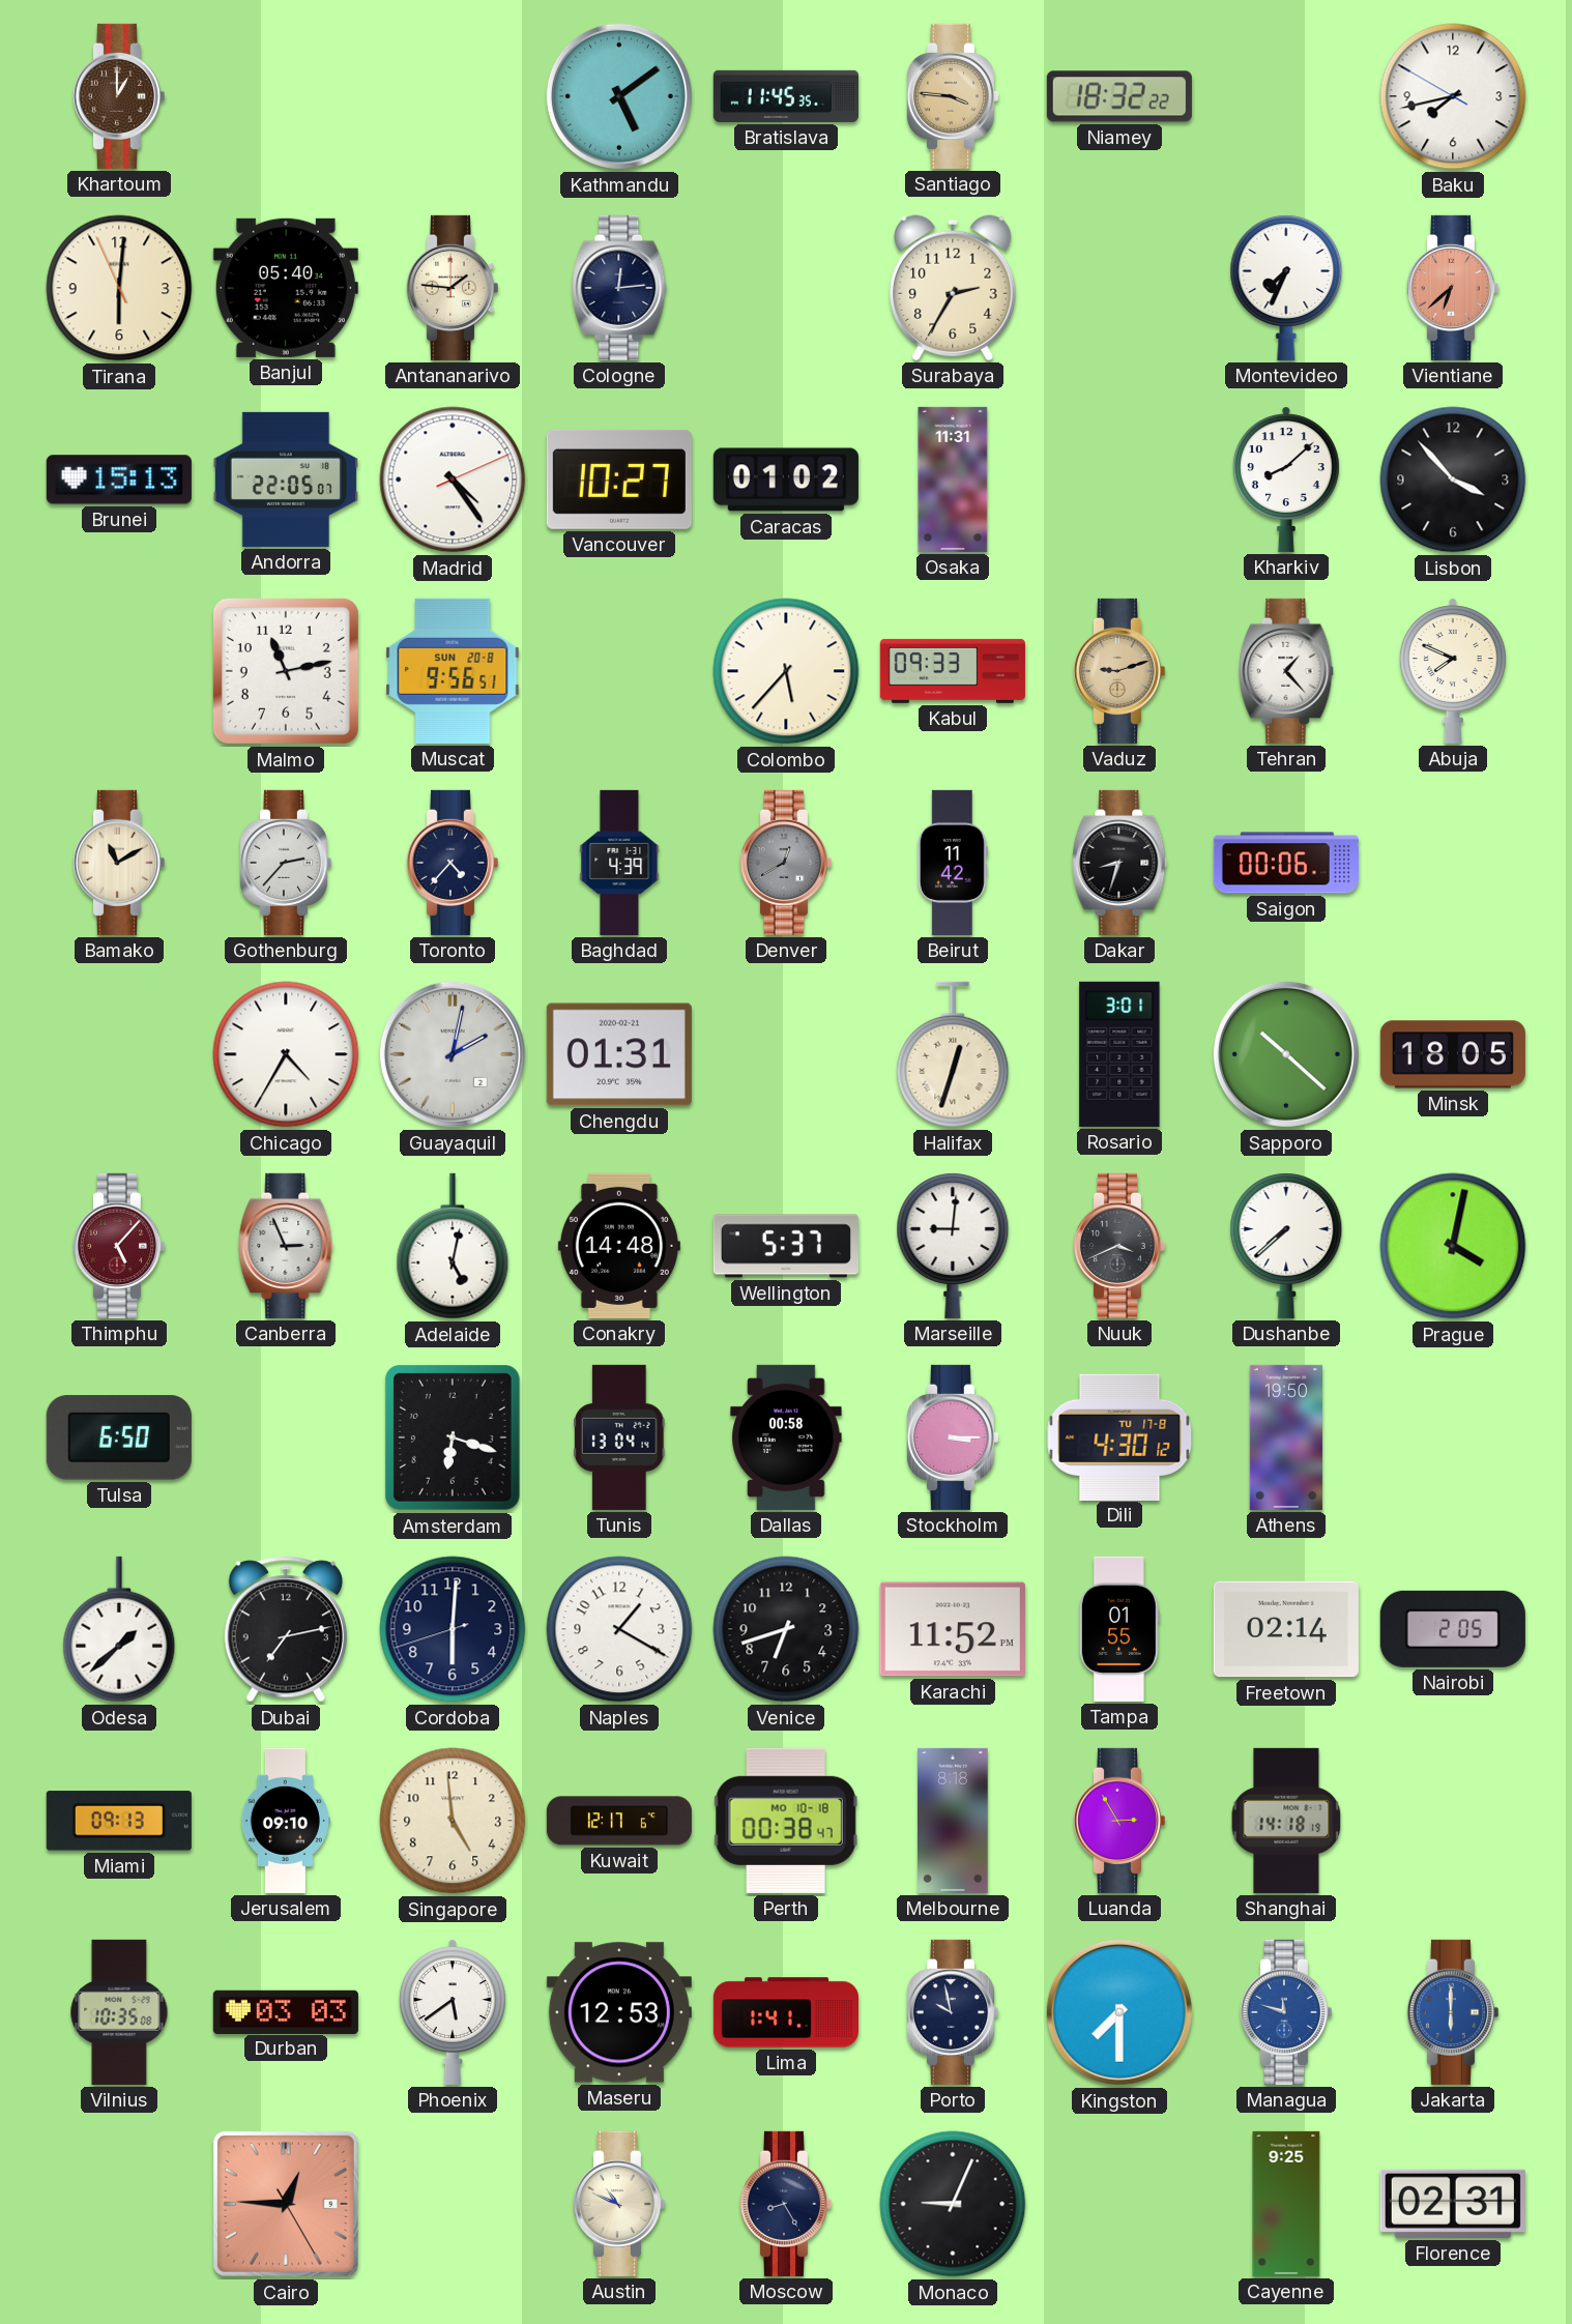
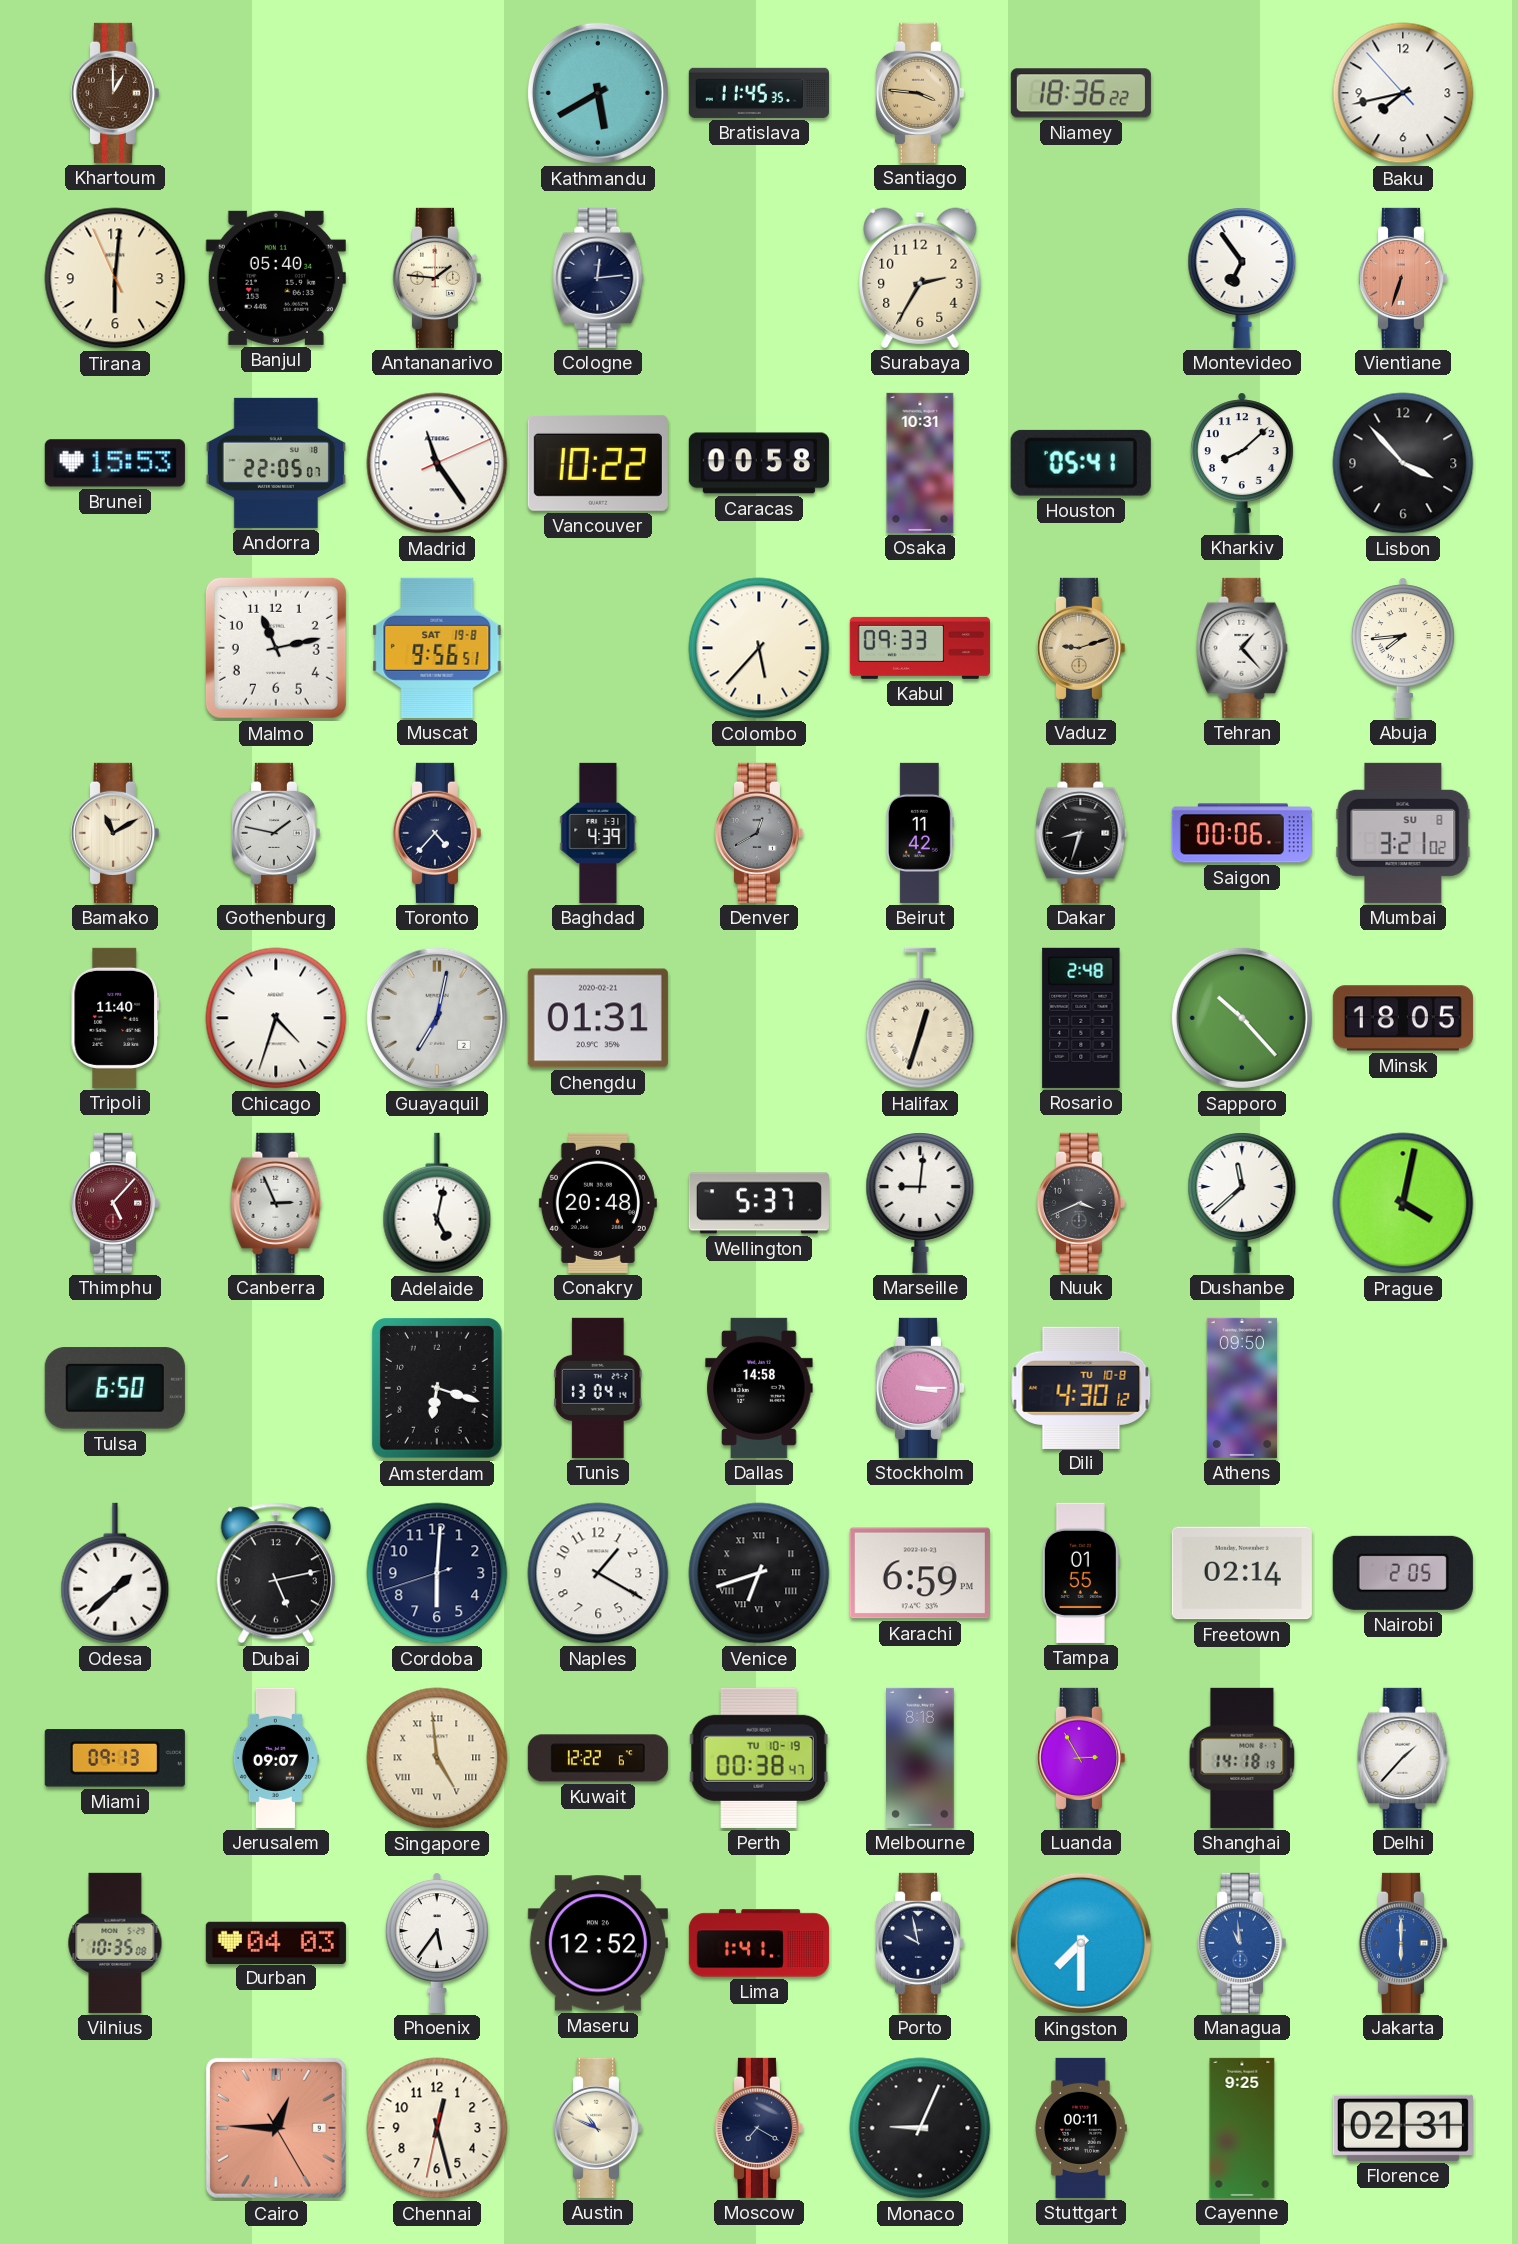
Kathmandu: 5:09 -> 5:40
Niamey: 18:32 -> 18:36
Baku: 7:42:50 -> 7:42:53
Montevideo: 7:34 -> 6:54
Vientiane: 6:38 -> 6:33
Brunei: 15:13 -> 15:53
Madrid: 4:24 -> 11:24
Vancouver: 10:27 -> 10:22
Caracas: 01:02 -> 00:58
Osaka: 11:31 -> 10:31
Houston: none -> 05:41
Muscat date: SUN 20-8 -> SAT 19-8
Abuja: 7:49 -> 7:44
Gothenburg: 2:37 -> 1:47
Mumbai: none -> 3:21
Tripoli: none -> 11:40
Chicago: 4:35 -> 4:33
Guayaquil: 2:02 -> 7:02
Rosario: 3:01 -> 2:48
Sapporo: 10:22 -> 10:23
Conakry: 14:48 -> 20:48
Dushanbe: 7:38 -> 11:38
Dallas: 00:58 -> 14:58
Dili date: TU 17-8 -> TU 10-8
Athens: 19:50 -> 09:50
Dubai: 7:13 -> 5:13
Venice numerals: Arabic -> Roman
Karachi: 11:52 -> 6:59
Jerusalem: 09:10 -> 09:07
Singapore numerals: Arabic -> Roman
Kuwait: 12:17 -> 12:22
Perth date: MO 10-18 -> TU 10-19
Delhi: none -> 1:37
Durban: 03:03 -> 04:03
Phoenix: 5:39 -> 5:36
Maseru: 12:53 -> 12:52
Managua: 11:48 -> 10:59
Chennai: none -> 12:27
Moscow: 8:25 -> 7:20
Stuttgart: none -> 00:11
